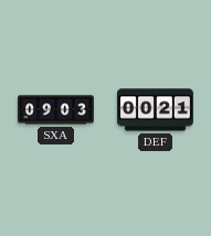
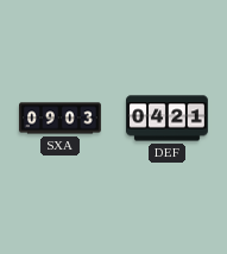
DEF: 00:21 -> 04:21
